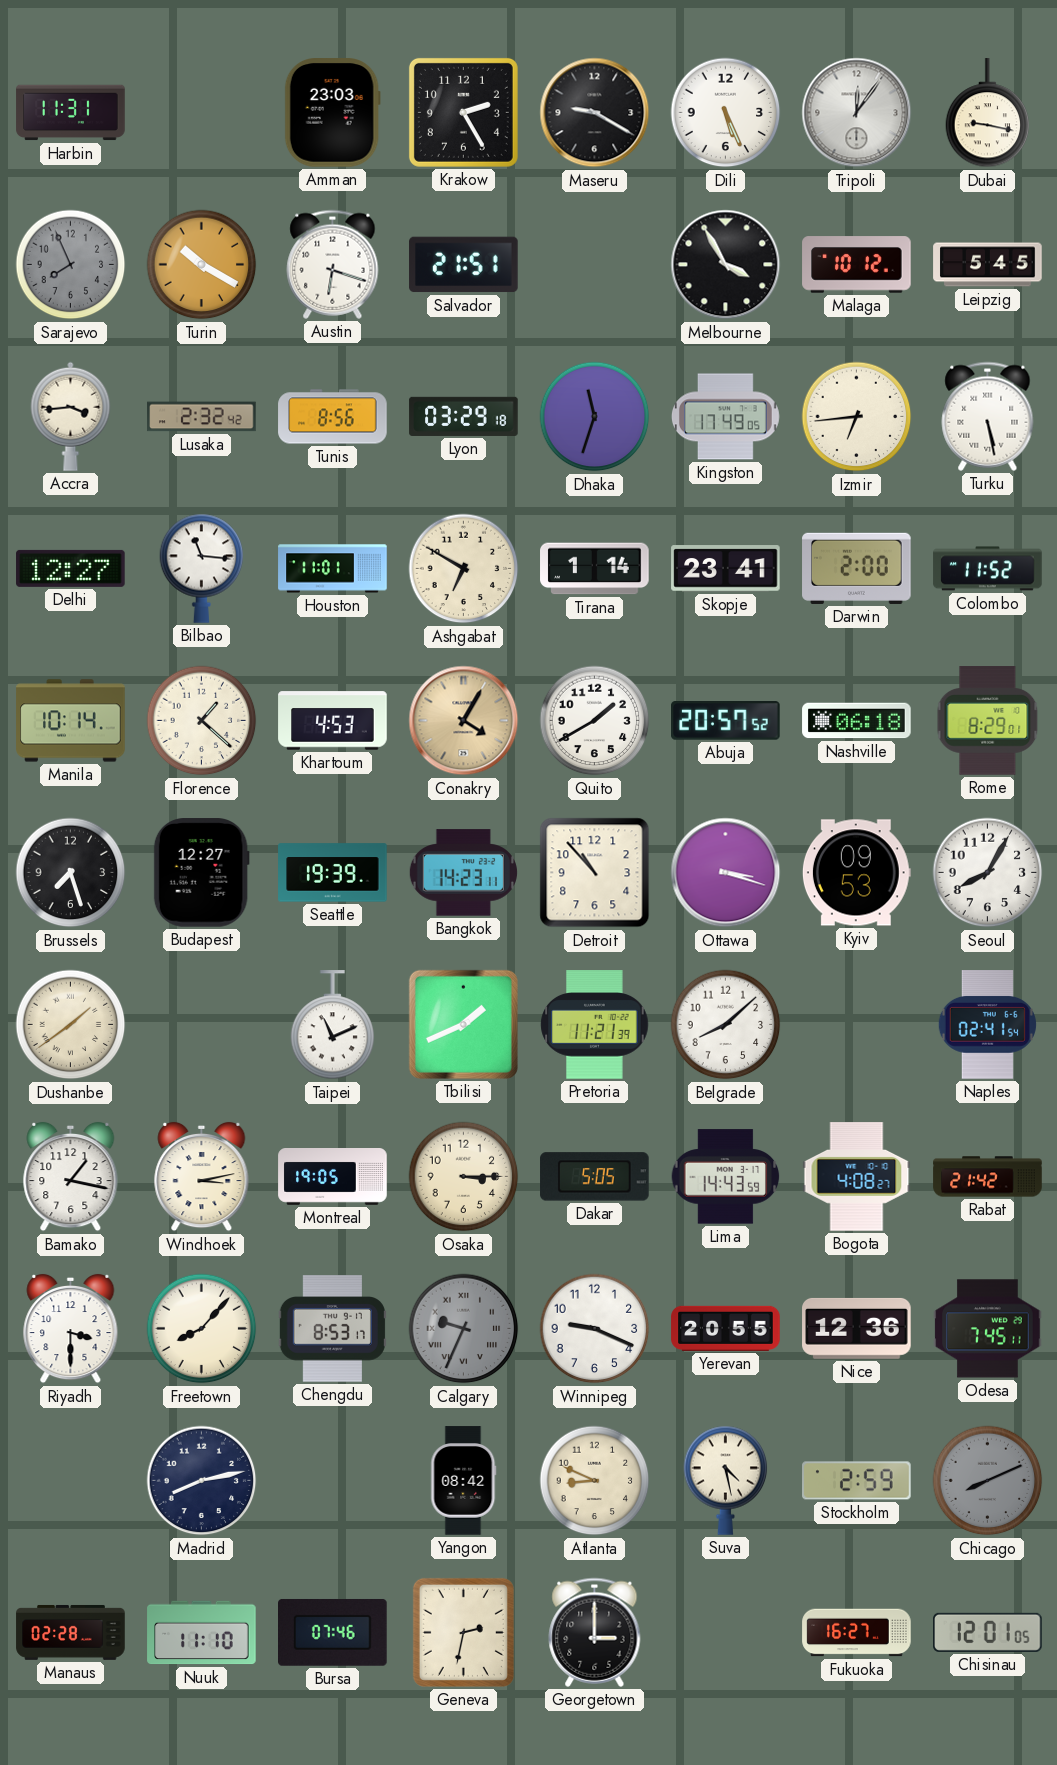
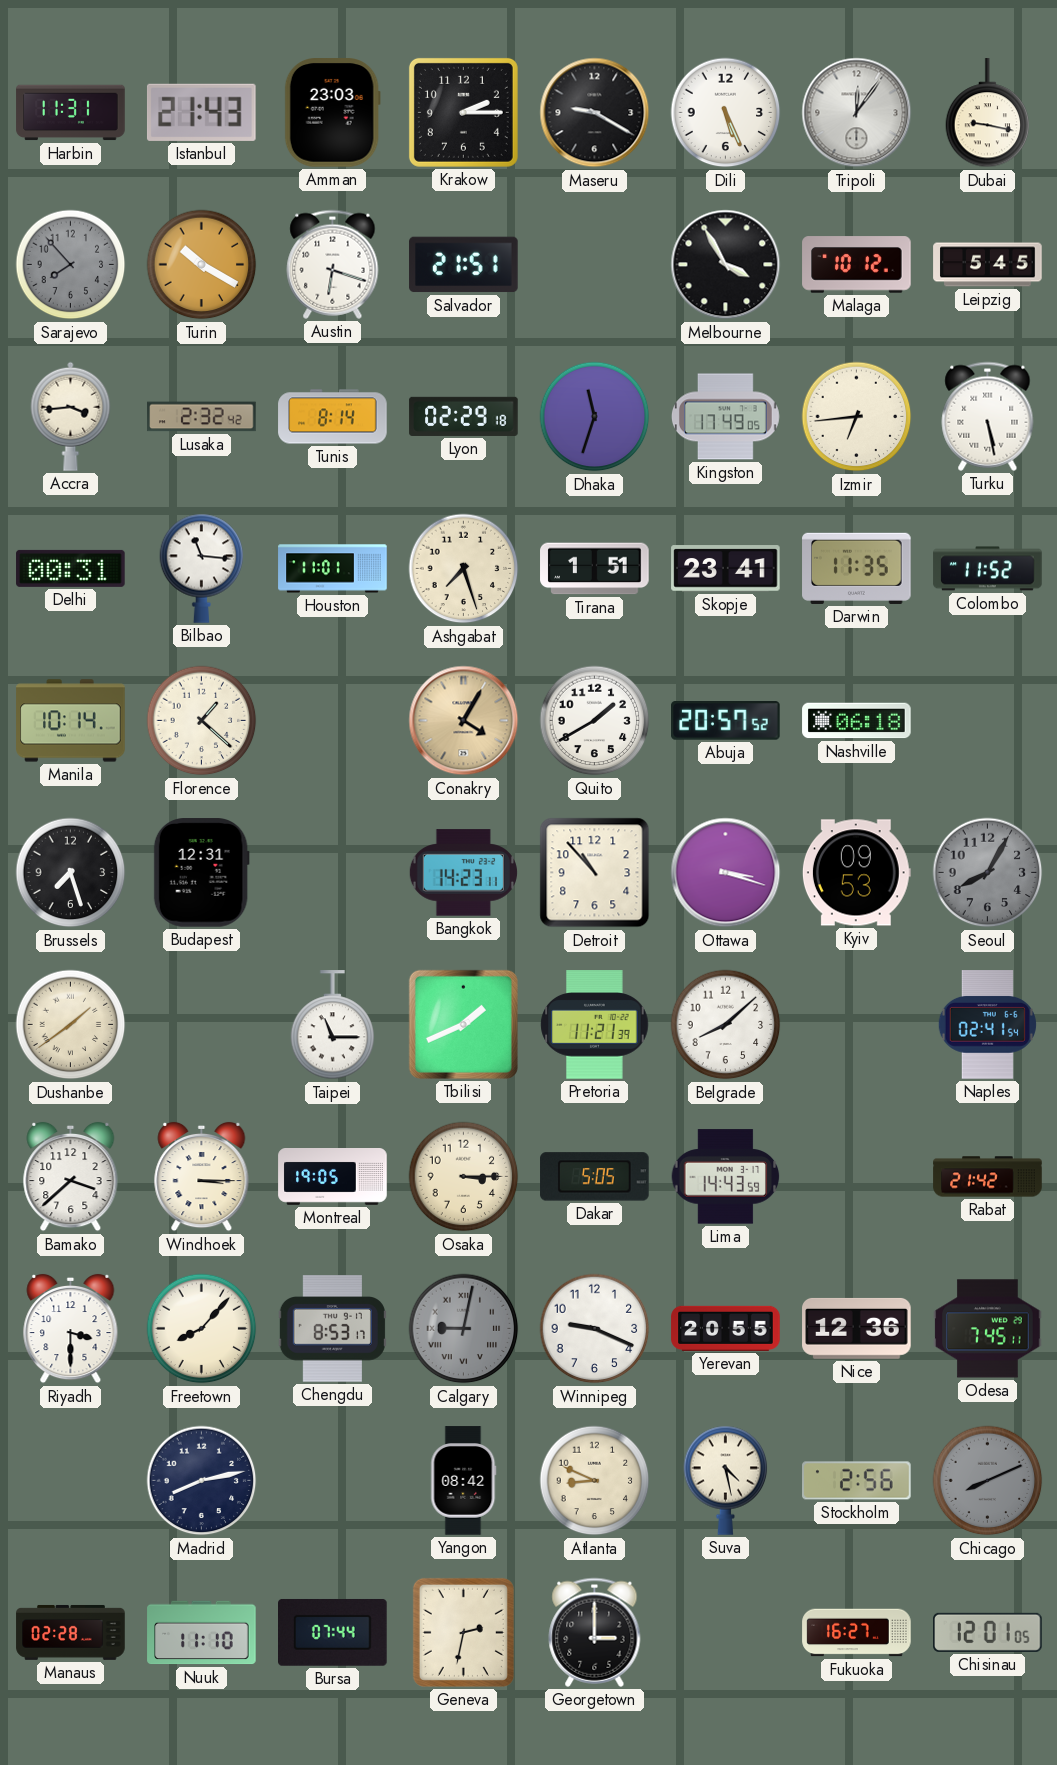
Istanbul: none -> 21:43
Krakow: 2:25 -> 2:15
Sarajevo: 7:56 -> 7:53
Tunis: 8:56 -> 8:14
Lyon: 03:29 -> 02:29
Delhi: 12:27 -> 00:31
Ashgabat: 6:50 -> 7:27
Tirana: 1:14 -> 1:51
Darwin: 2:00 -> 11:35
Khartoum: 4:53 -> none
Rome: 8:29 -> none
Budapest: 12:27 -> 12:31
Seattle: 19:39 -> none
Seoul dial: white -> grey
Taipei: 11:11 -> 11:15
Bamako: 1:17 -> 3:38
Windhoek: 3:13 -> 3:15
Bogota: 4:08 -> none
Calgary: 9:34 -> 9:02
Stockholm: 2:59 -> 2:56
Bursa: 07:46 -> 07:44
